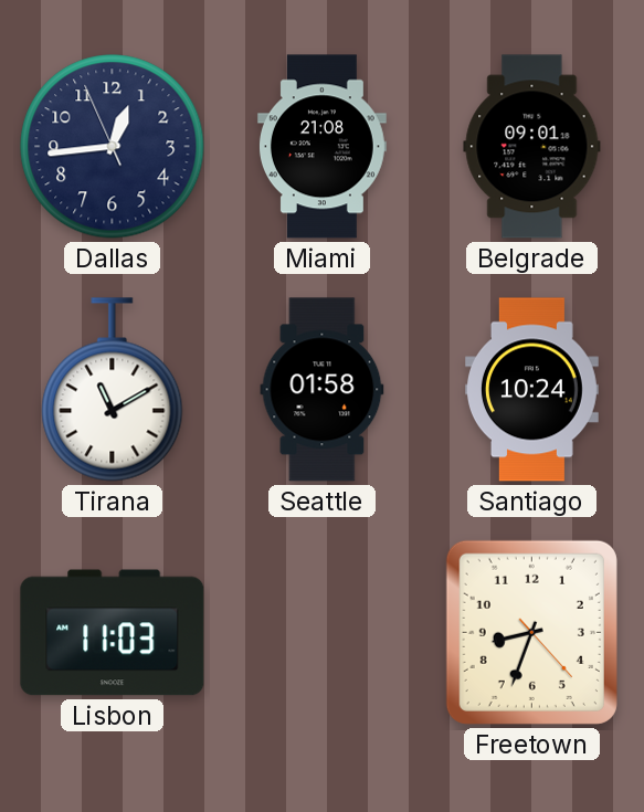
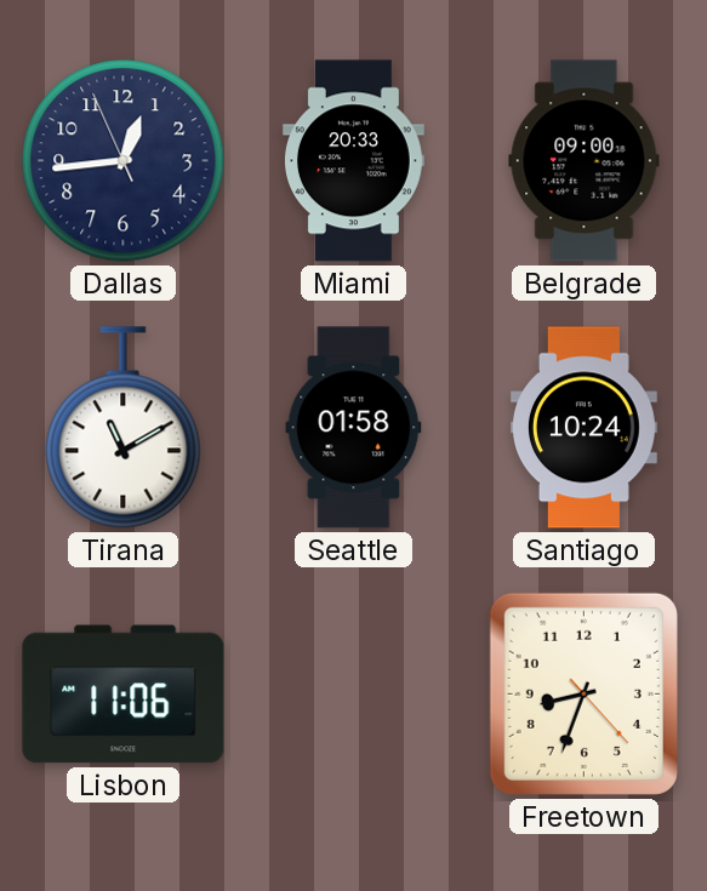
Miami: 21:08 -> 20:33
Belgrade: 09:01 -> 09:00
Lisbon: 11:03 -> 11:06
